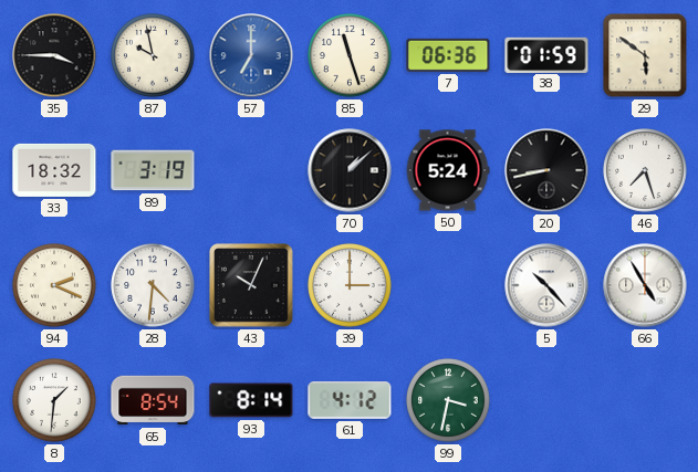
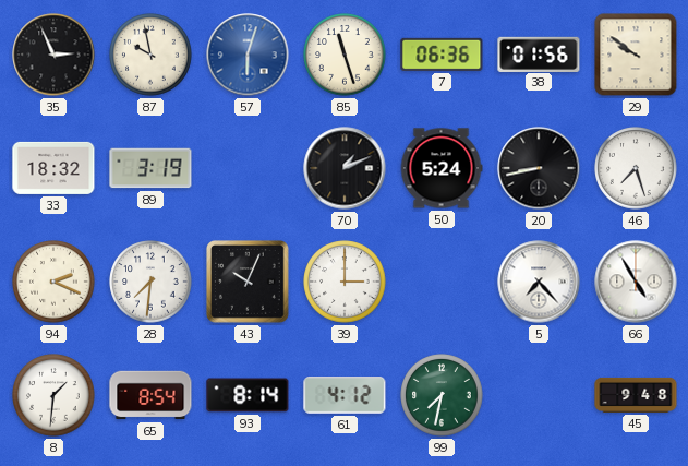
35: 3:45 -> 2:56
57: 7:00 -> 6:03
38: 01:59 -> 01:56
29: 5:51 -> 9:51
70: 1:08 -> 1:11
28: 4:31 -> 7:31
5: 10:23 -> 7:23
99: 3:32 -> 7:32
45: none -> 9:48
